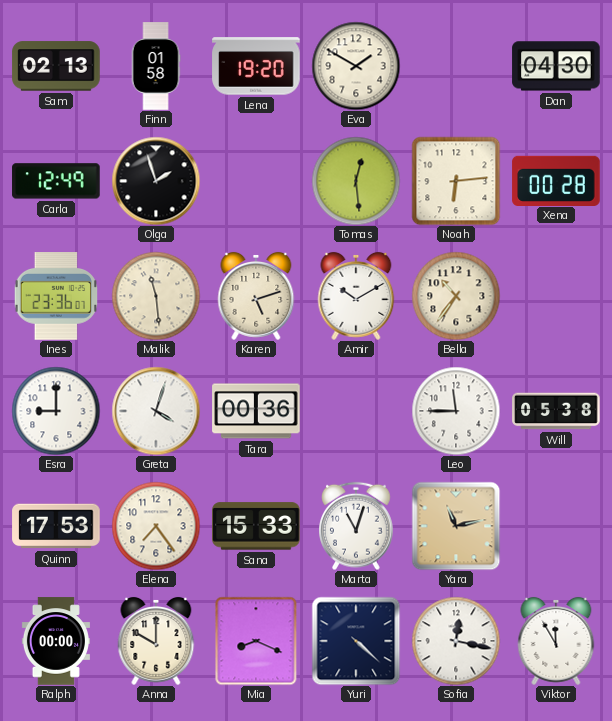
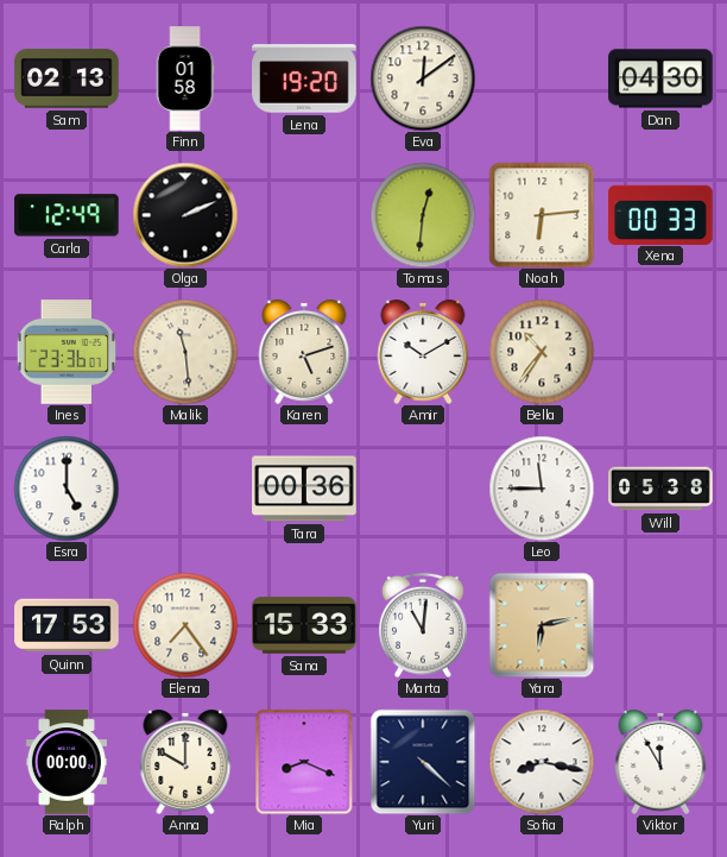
Eva: 1:50 -> 12:09
Olga: 1:57 -> 2:11
Tomas: 12:29 -> 12:31
Xena: 00:28 -> 00:33
Esra: 9:00 -> 5:00
Greta: 4:03 -> none
Marta: 11:03 -> 11:01
Yara: 11:13 -> 6:13
Sofia: 12:17 -> 8:17
